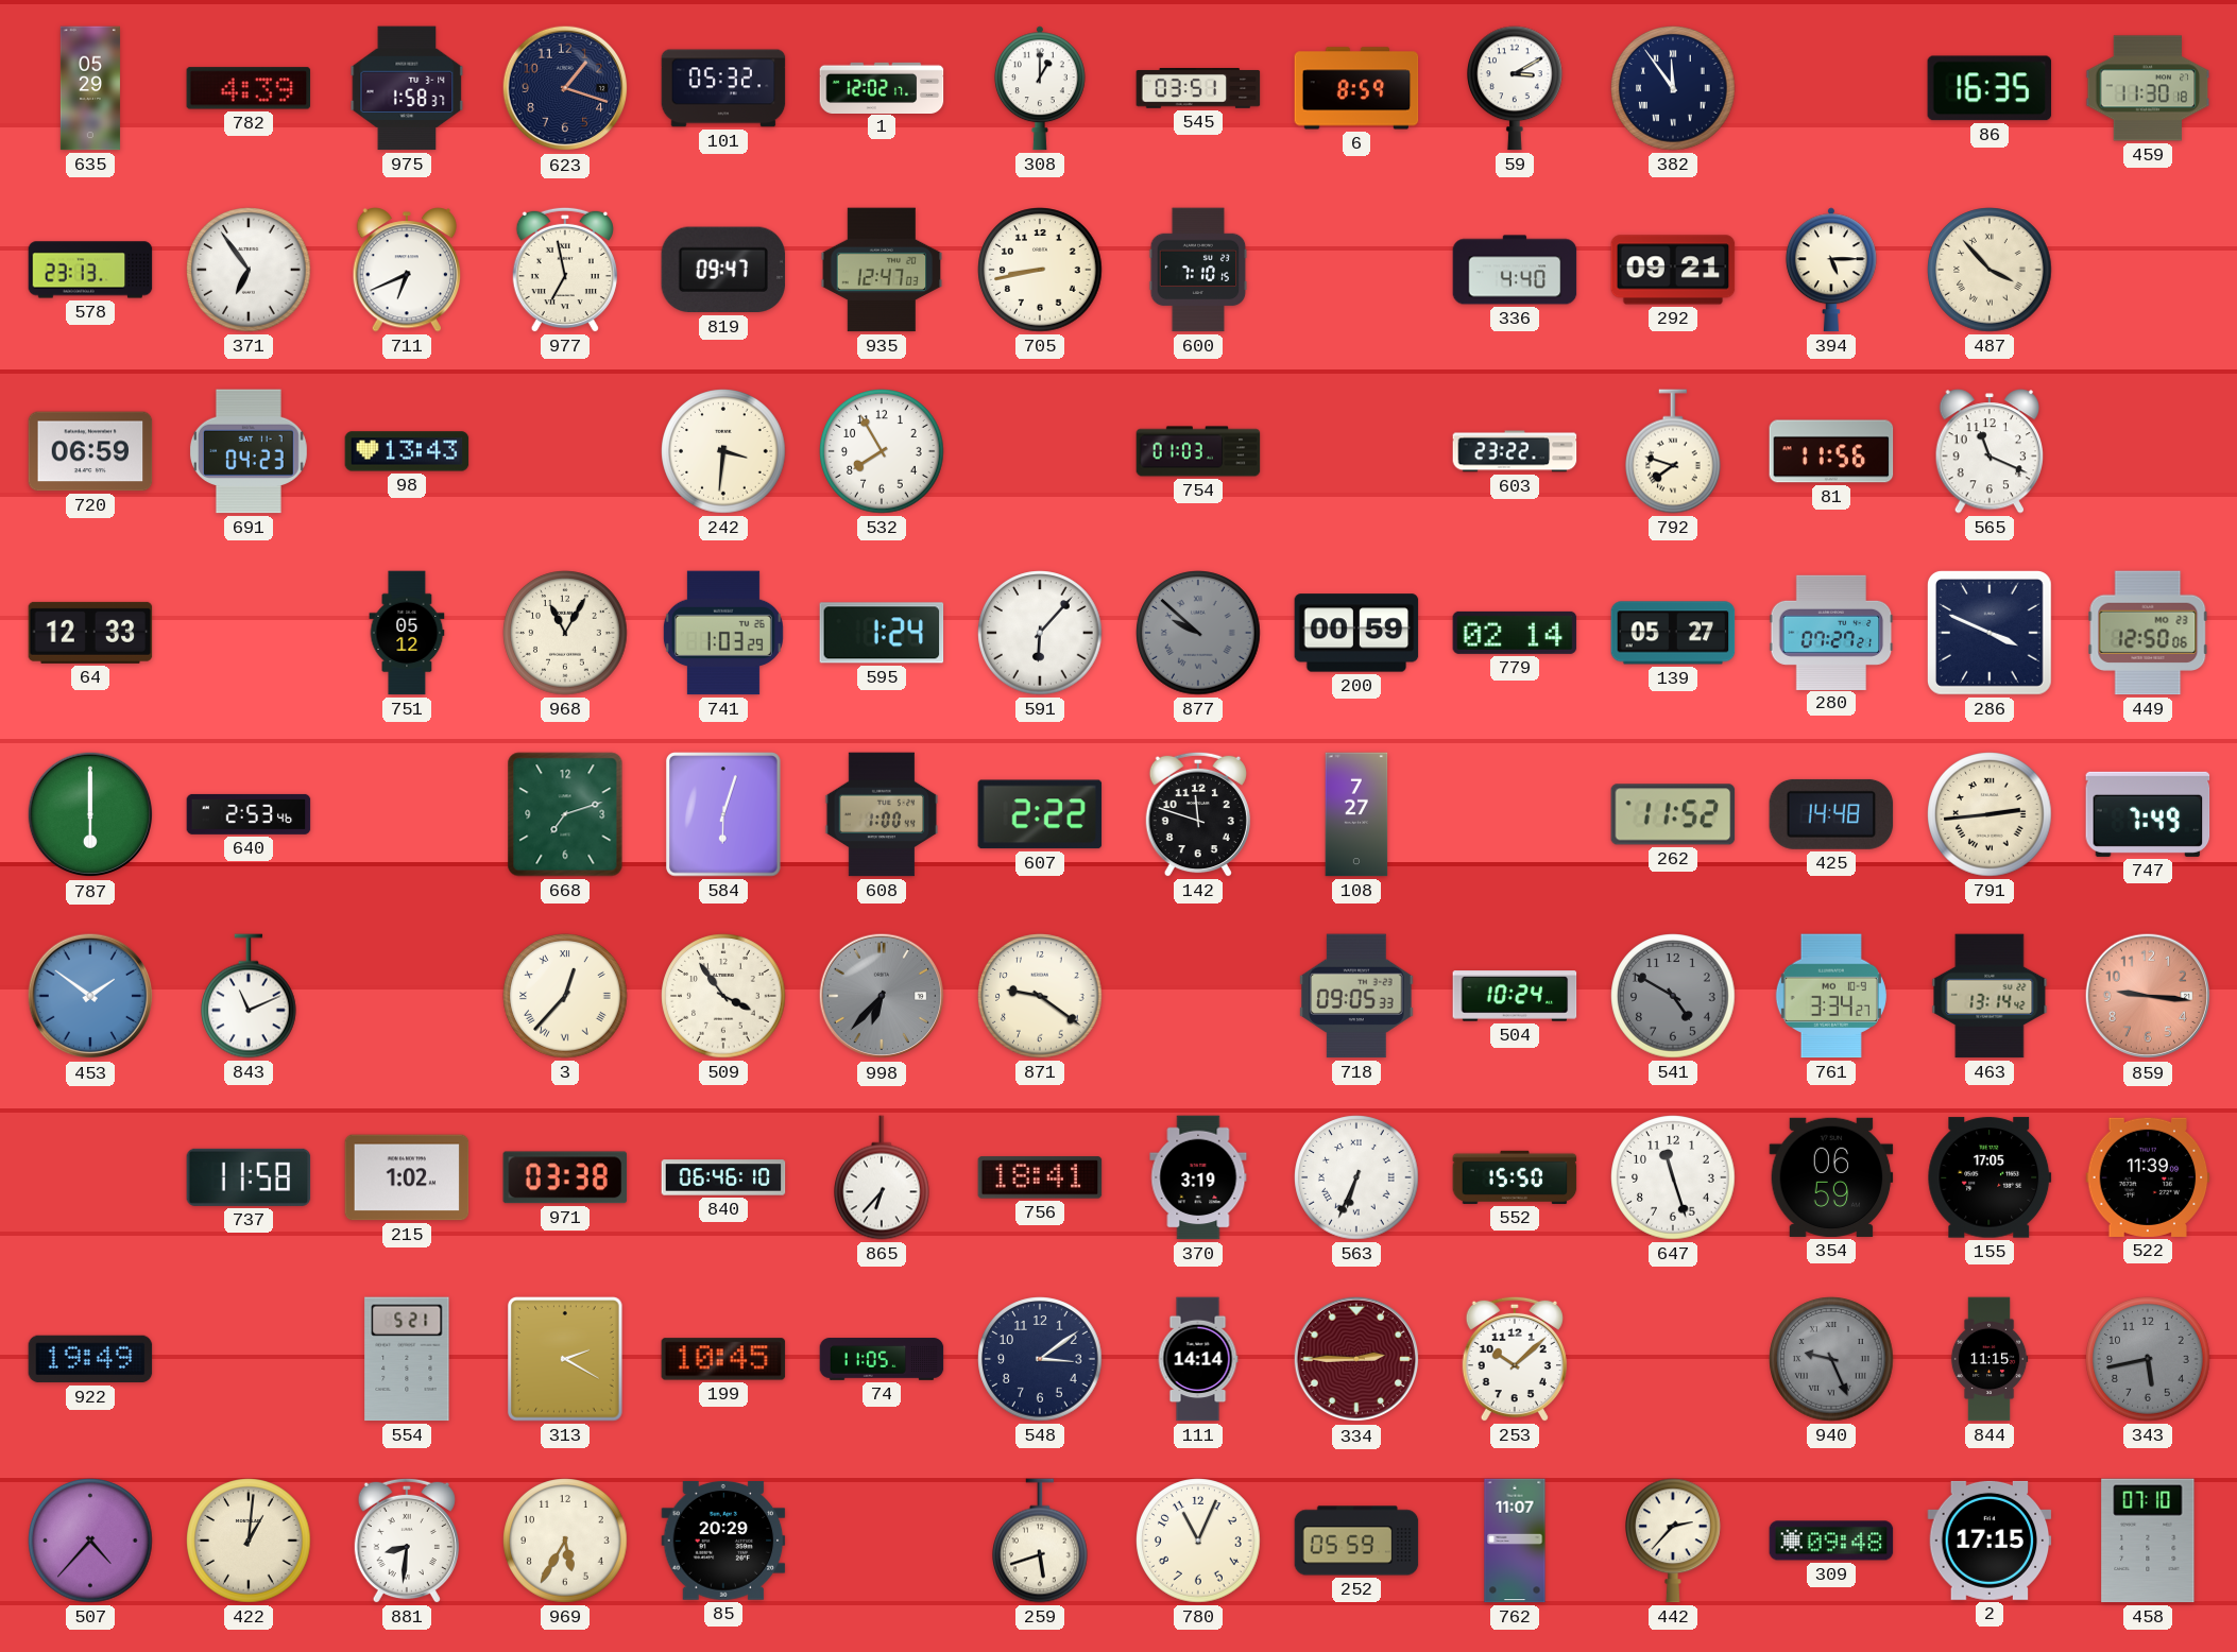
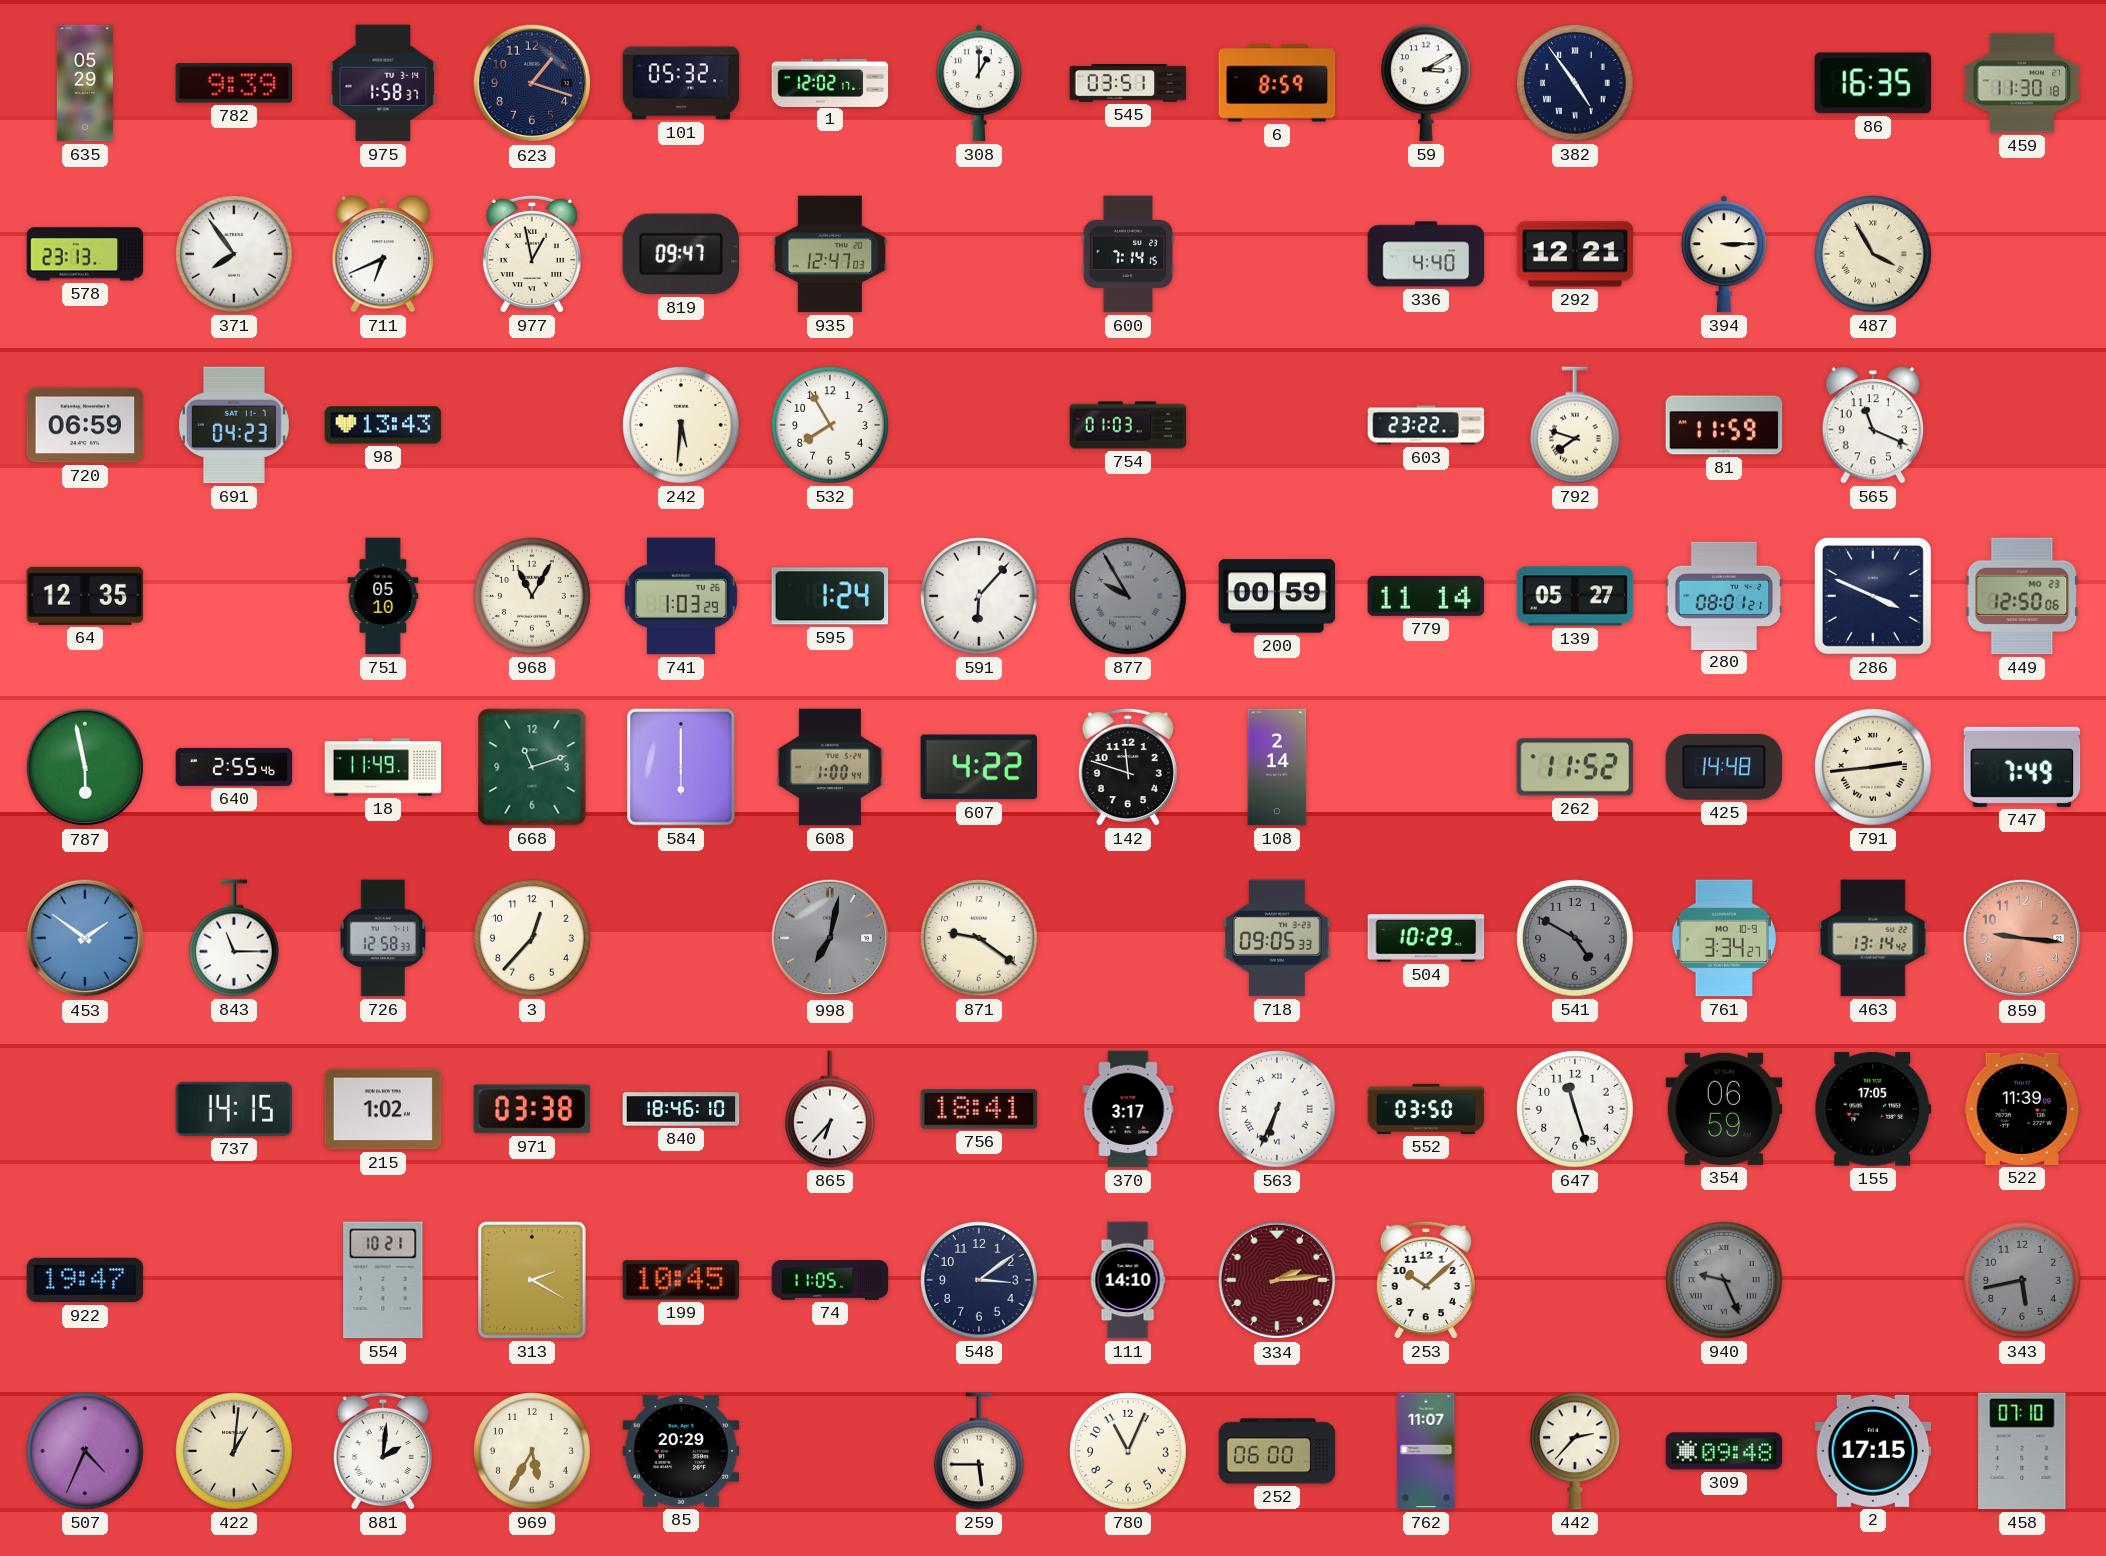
782: 4:39 -> 9:39
382: 11:54 -> 4:54
371: 6:54 -> 7:54
977: 6:58 -> 12:58
705: 8:43 -> none
600: 7:10 -> 7:14
292: 09:21 -> 12:21
394: 5:15 -> 3:15
487: 3:53 -> 3:55
242: 3:31 -> 5:31
81: 11:56 -> 11:59
64: 12:33 -> 12:35
751: 05:12 -> 05:10
877: 9:52 -> 9:55
779: 02:14 -> 11:14
280: 07:27 -> 08:01
787: 6:00 -> 5:58
640: 2:53 -> 2:55
18: none -> 11:49
668: 7:12 -> 11:12
584: 6:03 -> 6:00
607: 2:22 -> 4:22
108: 7:27 -> 2:14
843: 11:11 -> 11:15
726: none -> 12:58
3 numerals: Roman -> Arabic
509: 3:54 -> none
998: 6:37 -> 7:02
504: 10:24 -> 10:29
737: 11:58 -> 14:15
840: 06:46 -> 18:46
370: 3:19 -> 3:17
552: 15:50 -> 03:50
922: 19:49 -> 19:47
554: 5:21 -> 10:21
111: 14:14 -> 14:10
334: 2:45 -> 2:14
844: 11:15 -> none
507: 4:37 -> 4:34
881: 8:31 -> 2:01
259: 5:42 -> 5:45
252: 05:59 -> 06:00
